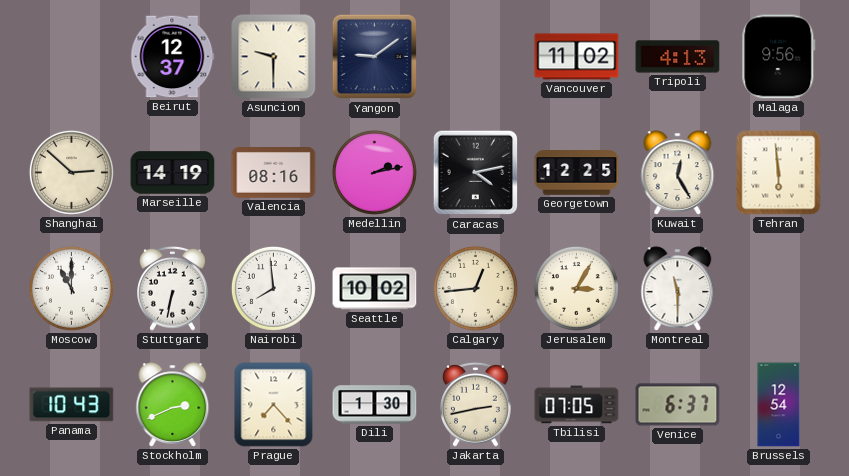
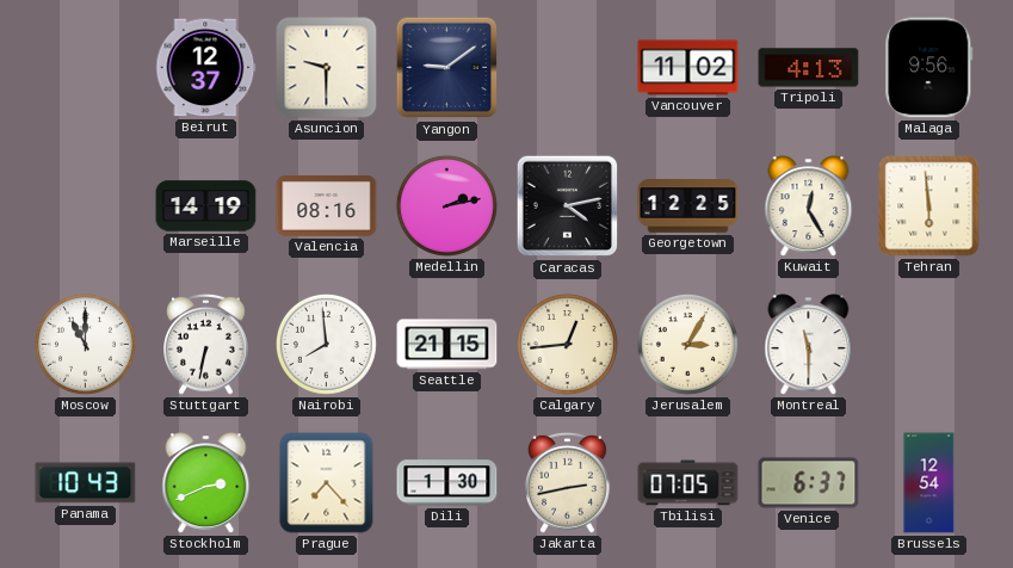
Shanghai: 2:52 -> none
Seattle: 10:02 -> 21:15
